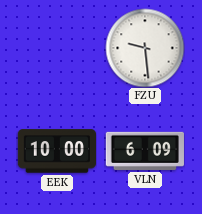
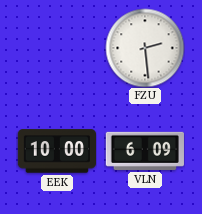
FZU: 9:29 -> 2:29
